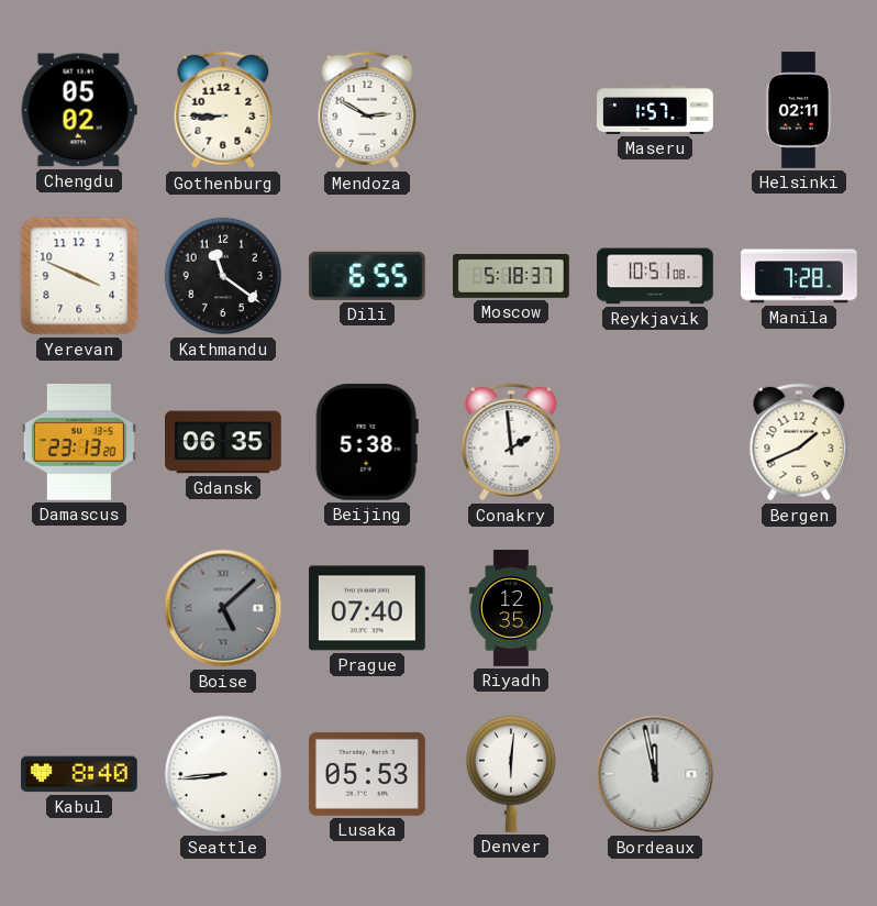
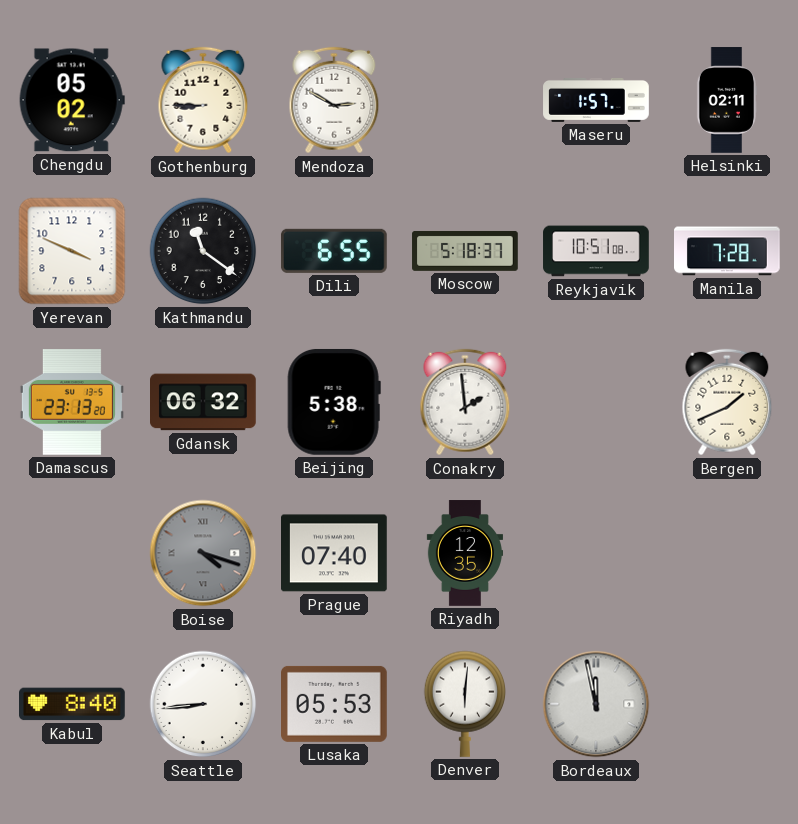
Gdansk: 06:35 -> 06:32
Boise: 5:08 -> 4:18
